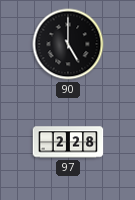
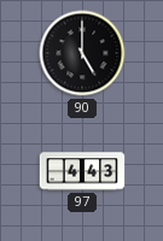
97: 2:28 -> 4:43
